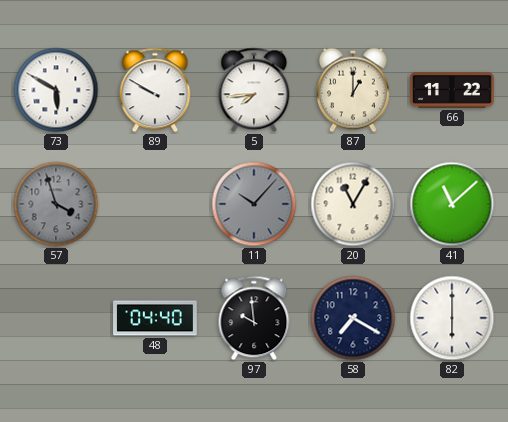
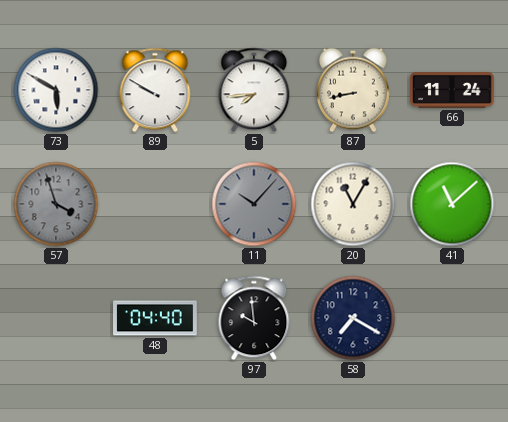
87: 1:00 -> 8:43
66: 11:22 -> 11:24
82: 6:00 -> none
